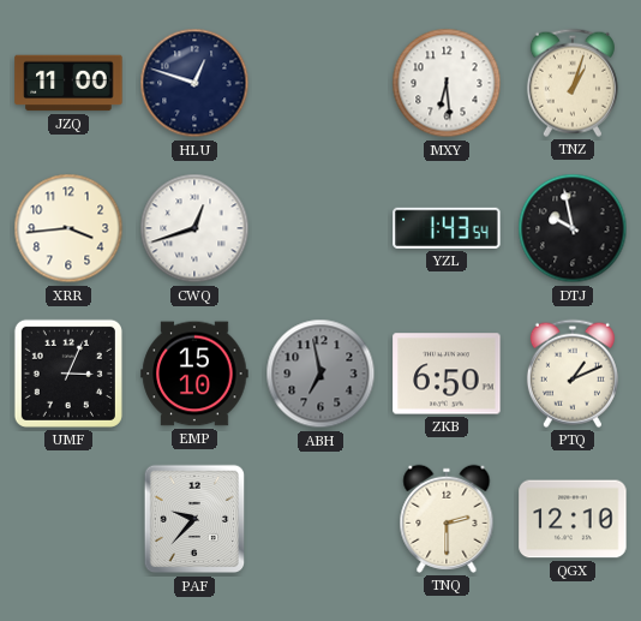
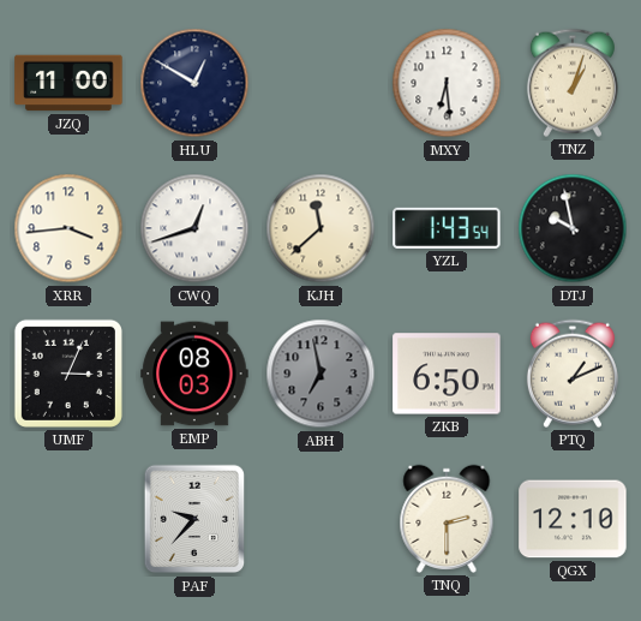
HLU: 12:48 -> 12:50
KJH: none -> 11:38
EMP: 15:10 -> 08:03
